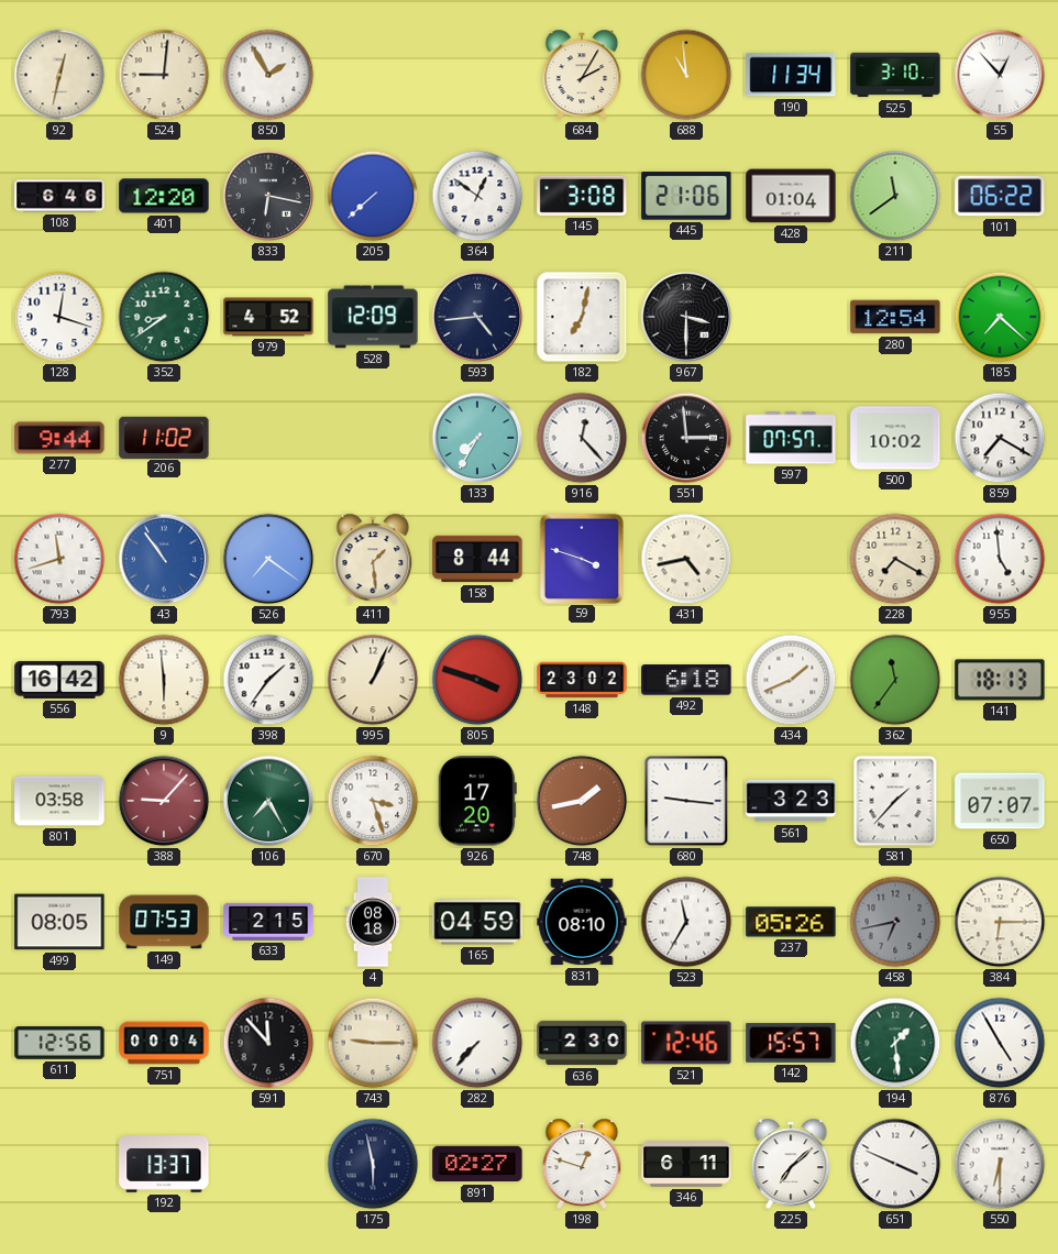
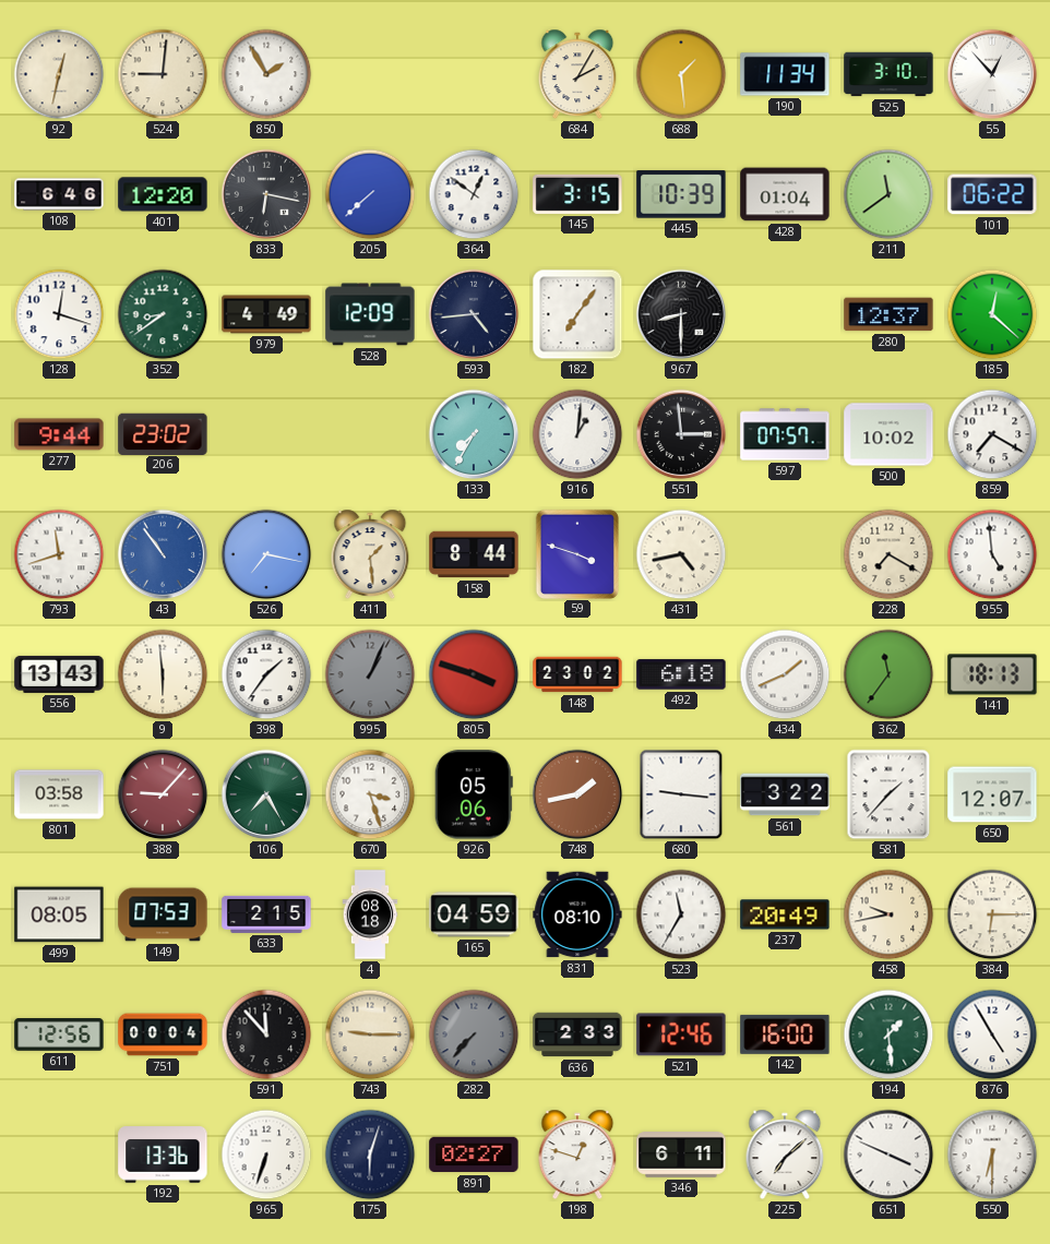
688: 10:59 -> 1:29
145: 3:08 -> 3:15
445: 21:06 -> 10:39
979: 4:52 -> 4:49
182: 7:02 -> 7:06
967: 3:30 -> 8:30
280: 12:54 -> 12:37
185: 7:22 -> 12:22
206: 11:02 -> 23:02
916: 12:23 -> 1:01
526: 7:21 -> 7:17
556: 16:42 -> 13:43
995 dial: cream -> grey
926: 17:20 -> 05:06
561: 3:23 -> 3:22
650: 07:07 -> 12:07
237: 05:26 -> 20:49
458: 6:43 -> 9:43
458 dial: grey -> cream
282 dial: white -> grey
636: 2:30 -> 2:33
142: 15:57 -> 16:00
192: 13:37 -> 13:36
965: none -> 6:33
175: 5:58 -> 6:03
